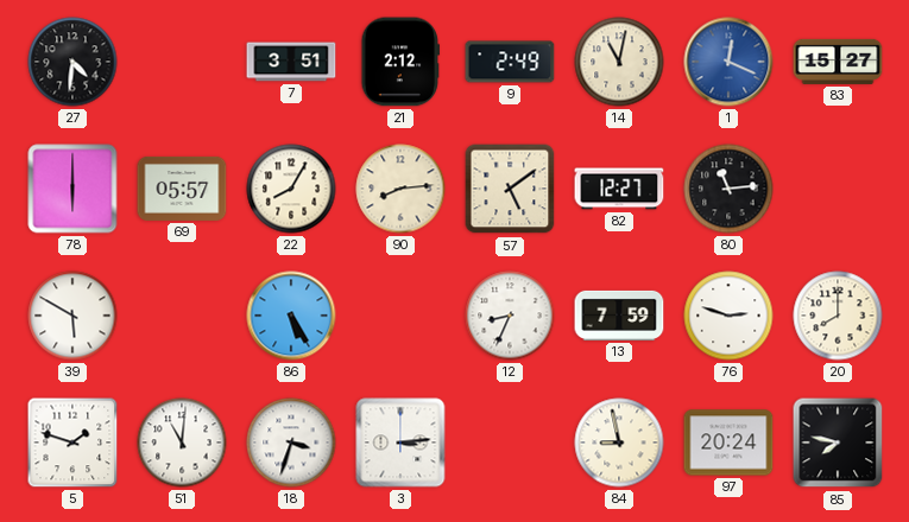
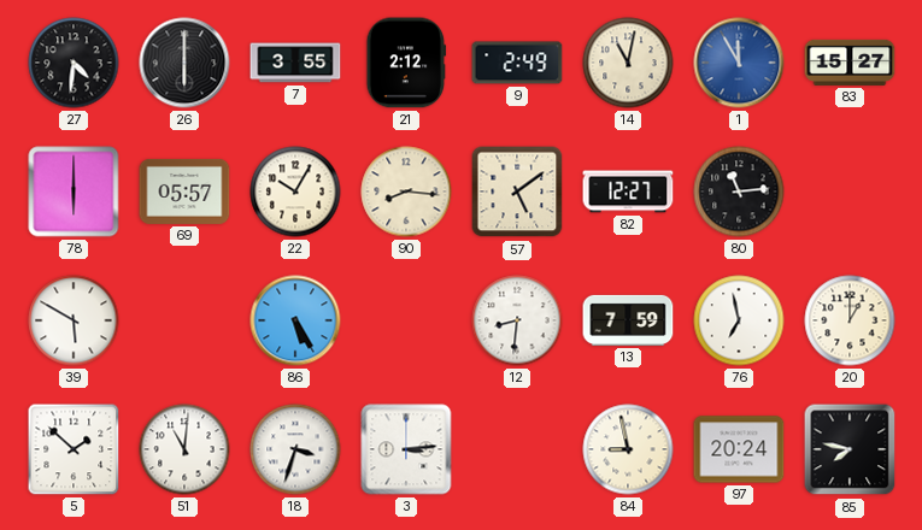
26: none -> 6:00
7: 3:51 -> 3:55
1: 12:19 -> 11:55
22: 8:05 -> 10:05
90: 8:14 -> 8:16
12: 8:34 -> 8:31
76: 2:48 -> 6:58
20: 8:00 -> 1:00
5: 1:48 -> 1:52
